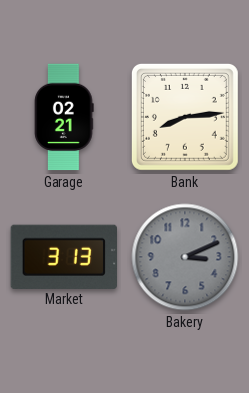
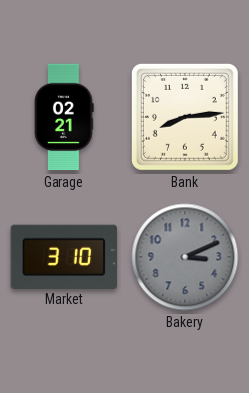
Market: 3:13 -> 3:10
